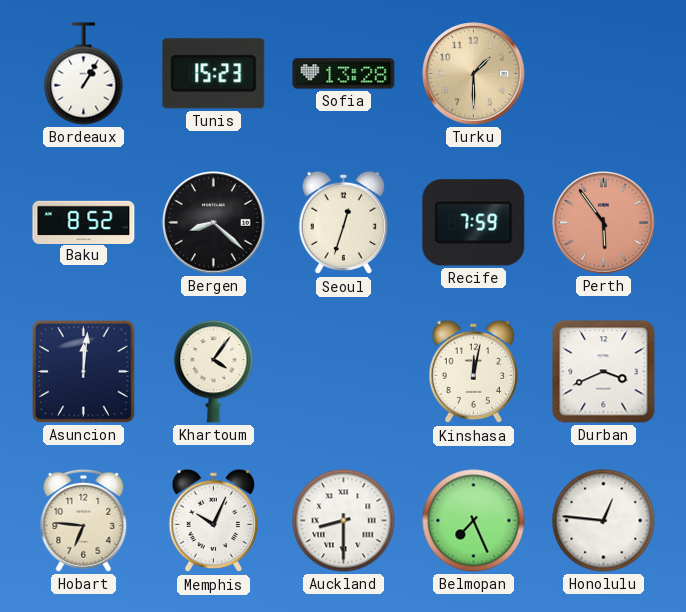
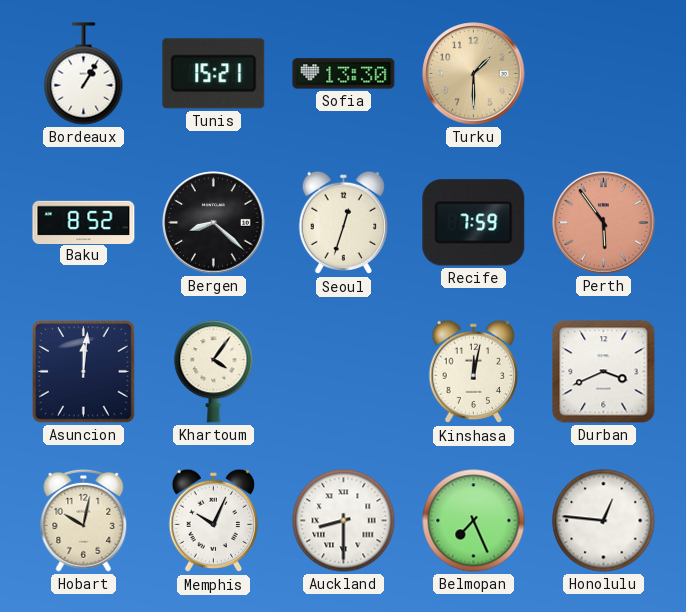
Tunis: 15:23 -> 15:21
Sofia: 13:28 -> 13:30
Hobart: 6:46 -> 10:02
